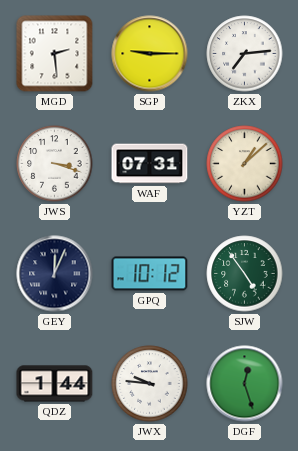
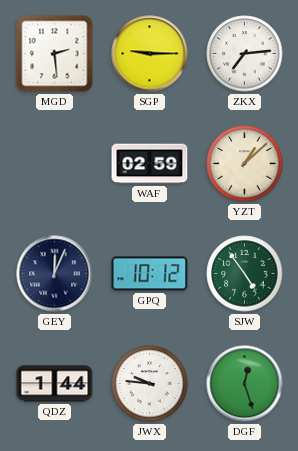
JWS: 3:18 -> none
WAF: 07:31 -> 02:59
